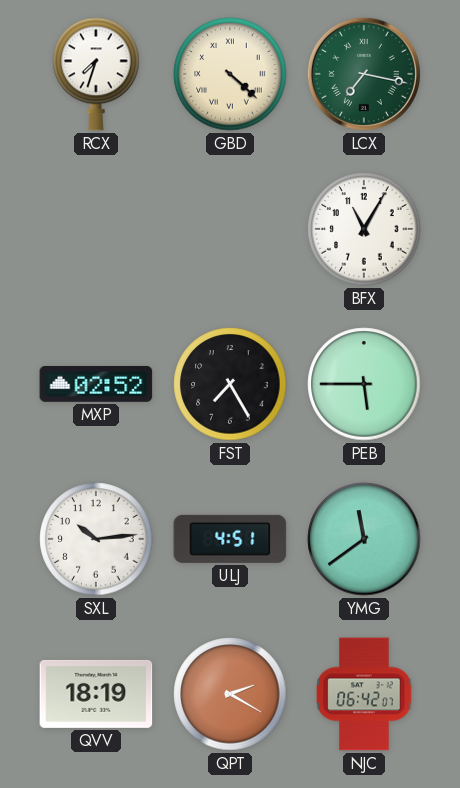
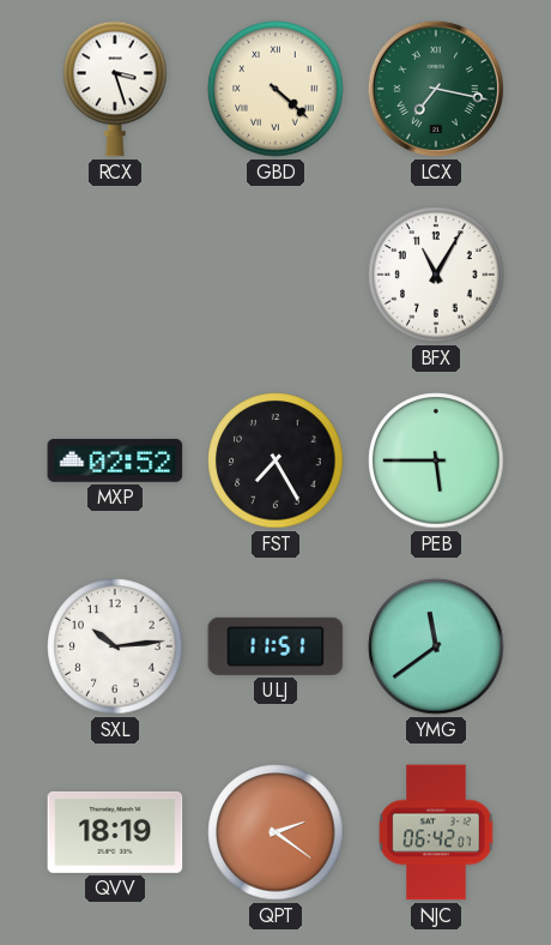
RCX: 7:33 -> 3:27
ULJ: 4:51 -> 11:51
QPT: 2:20 -> 2:21
